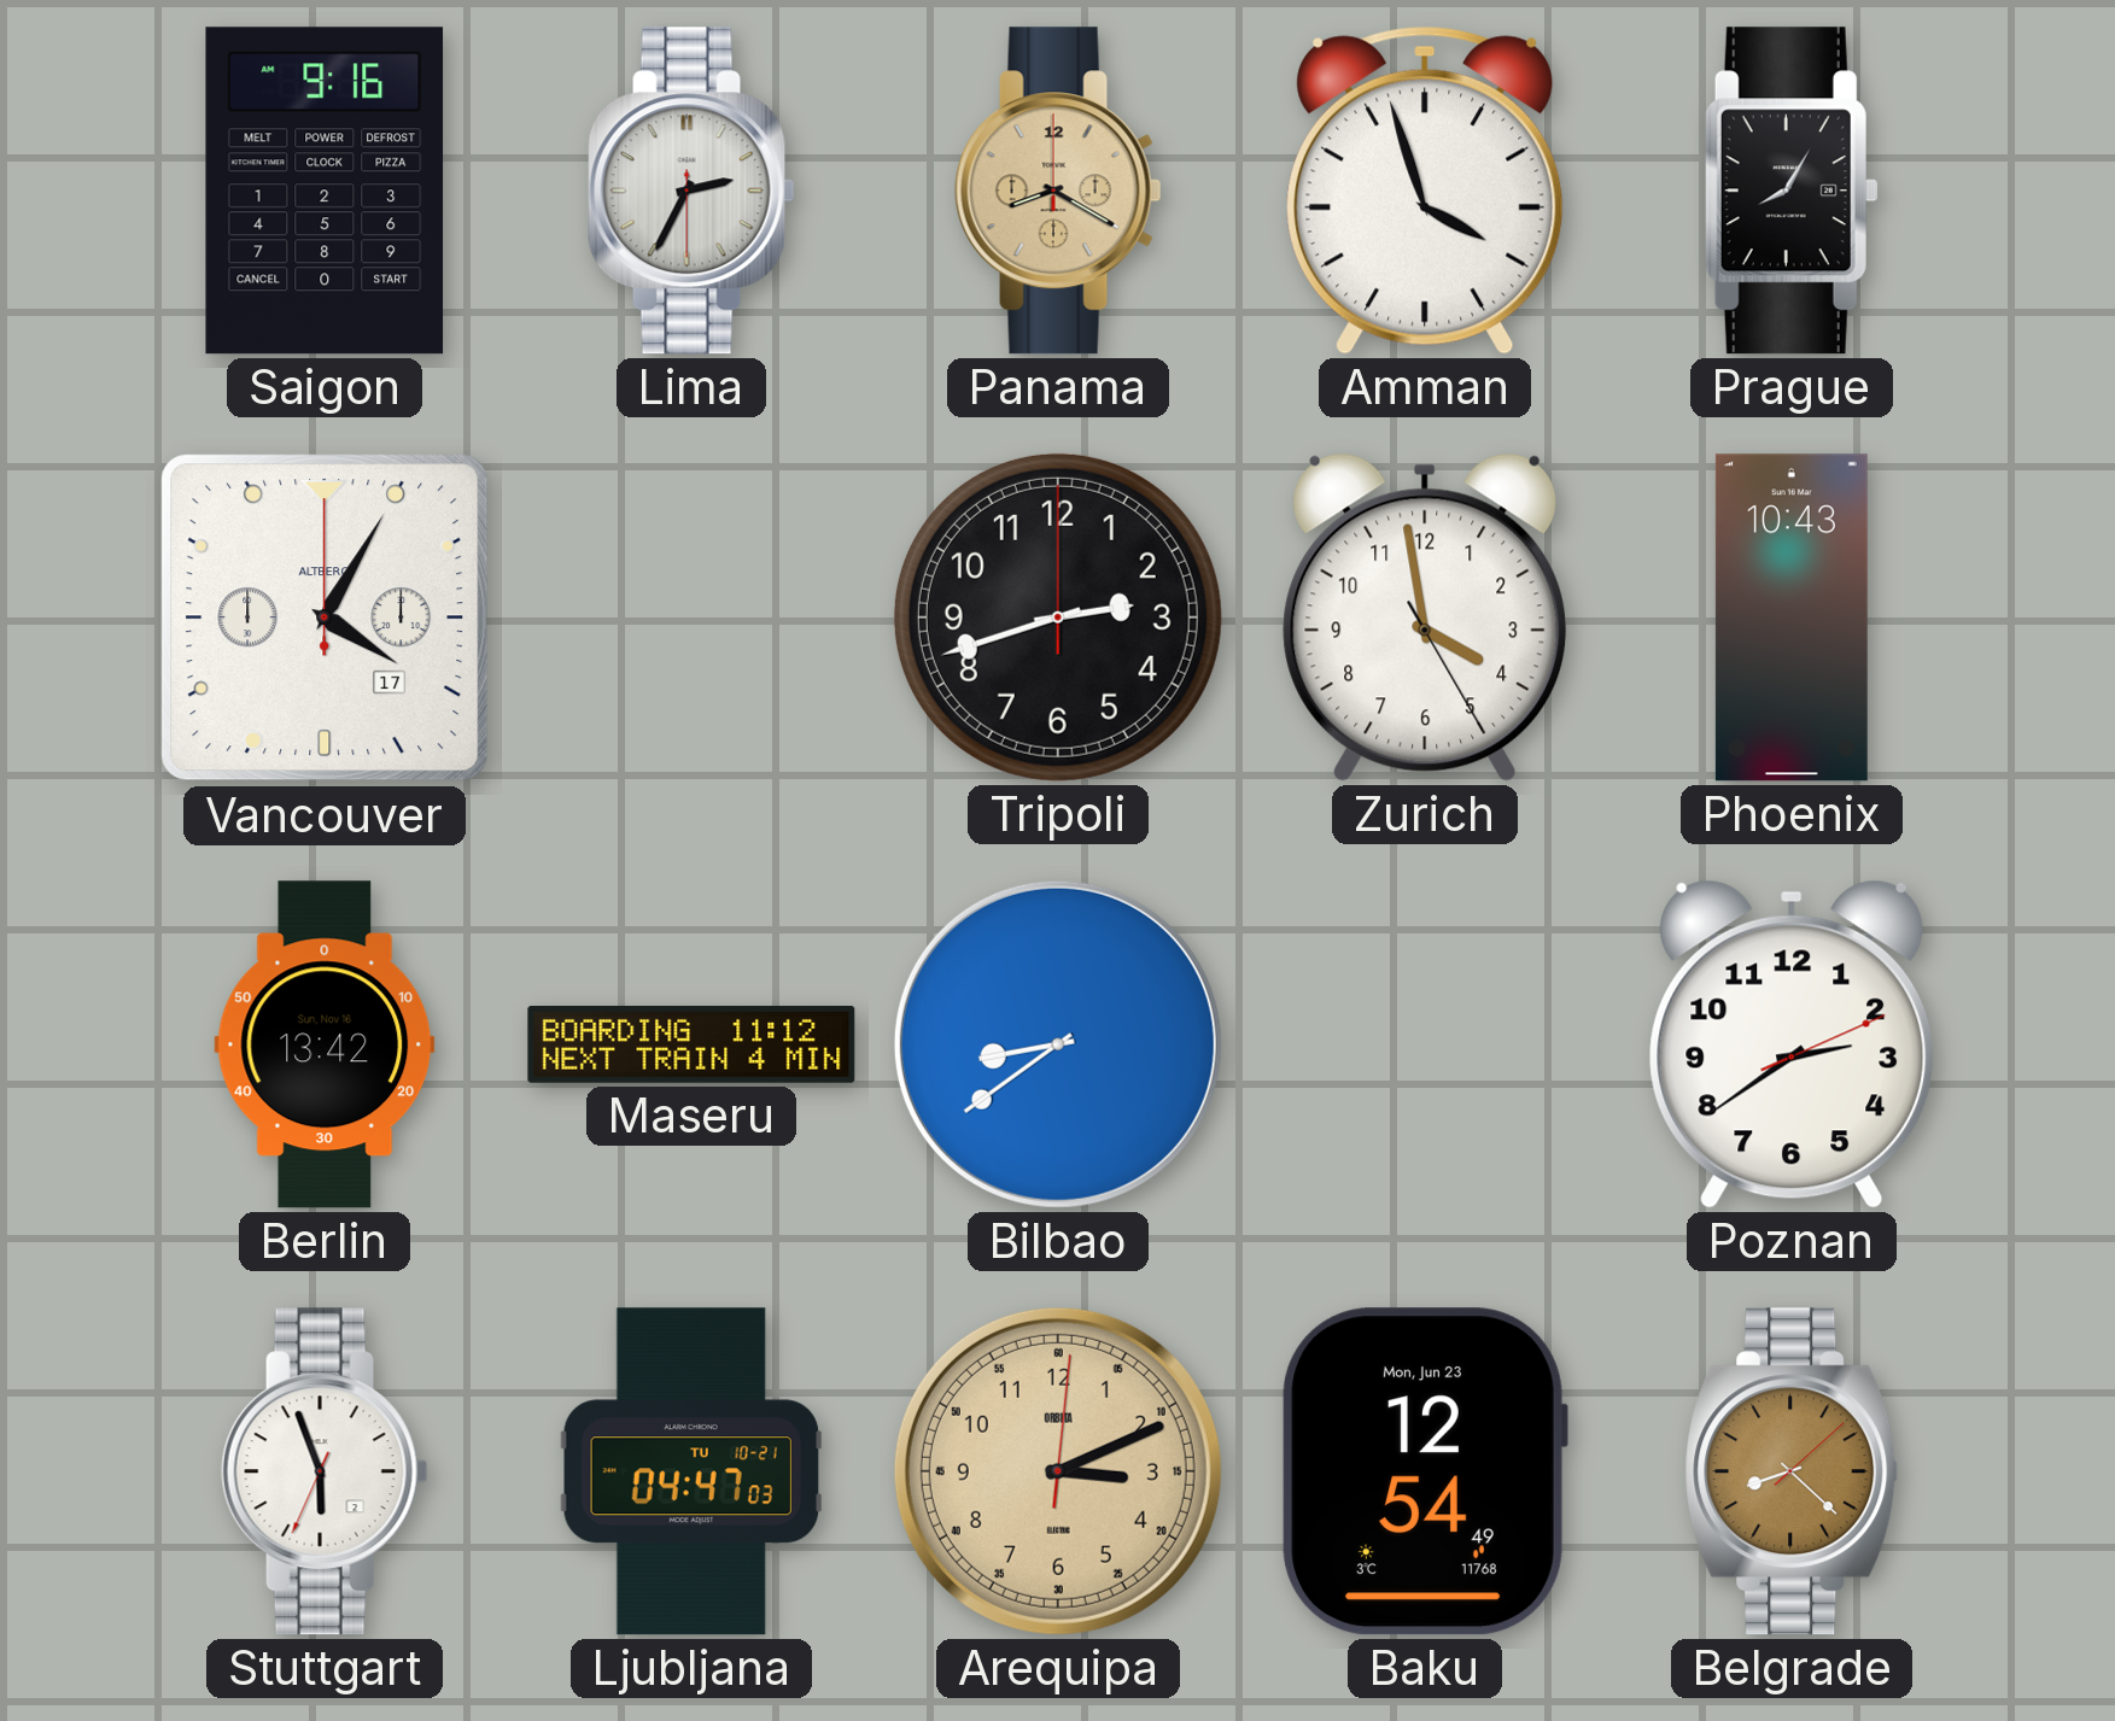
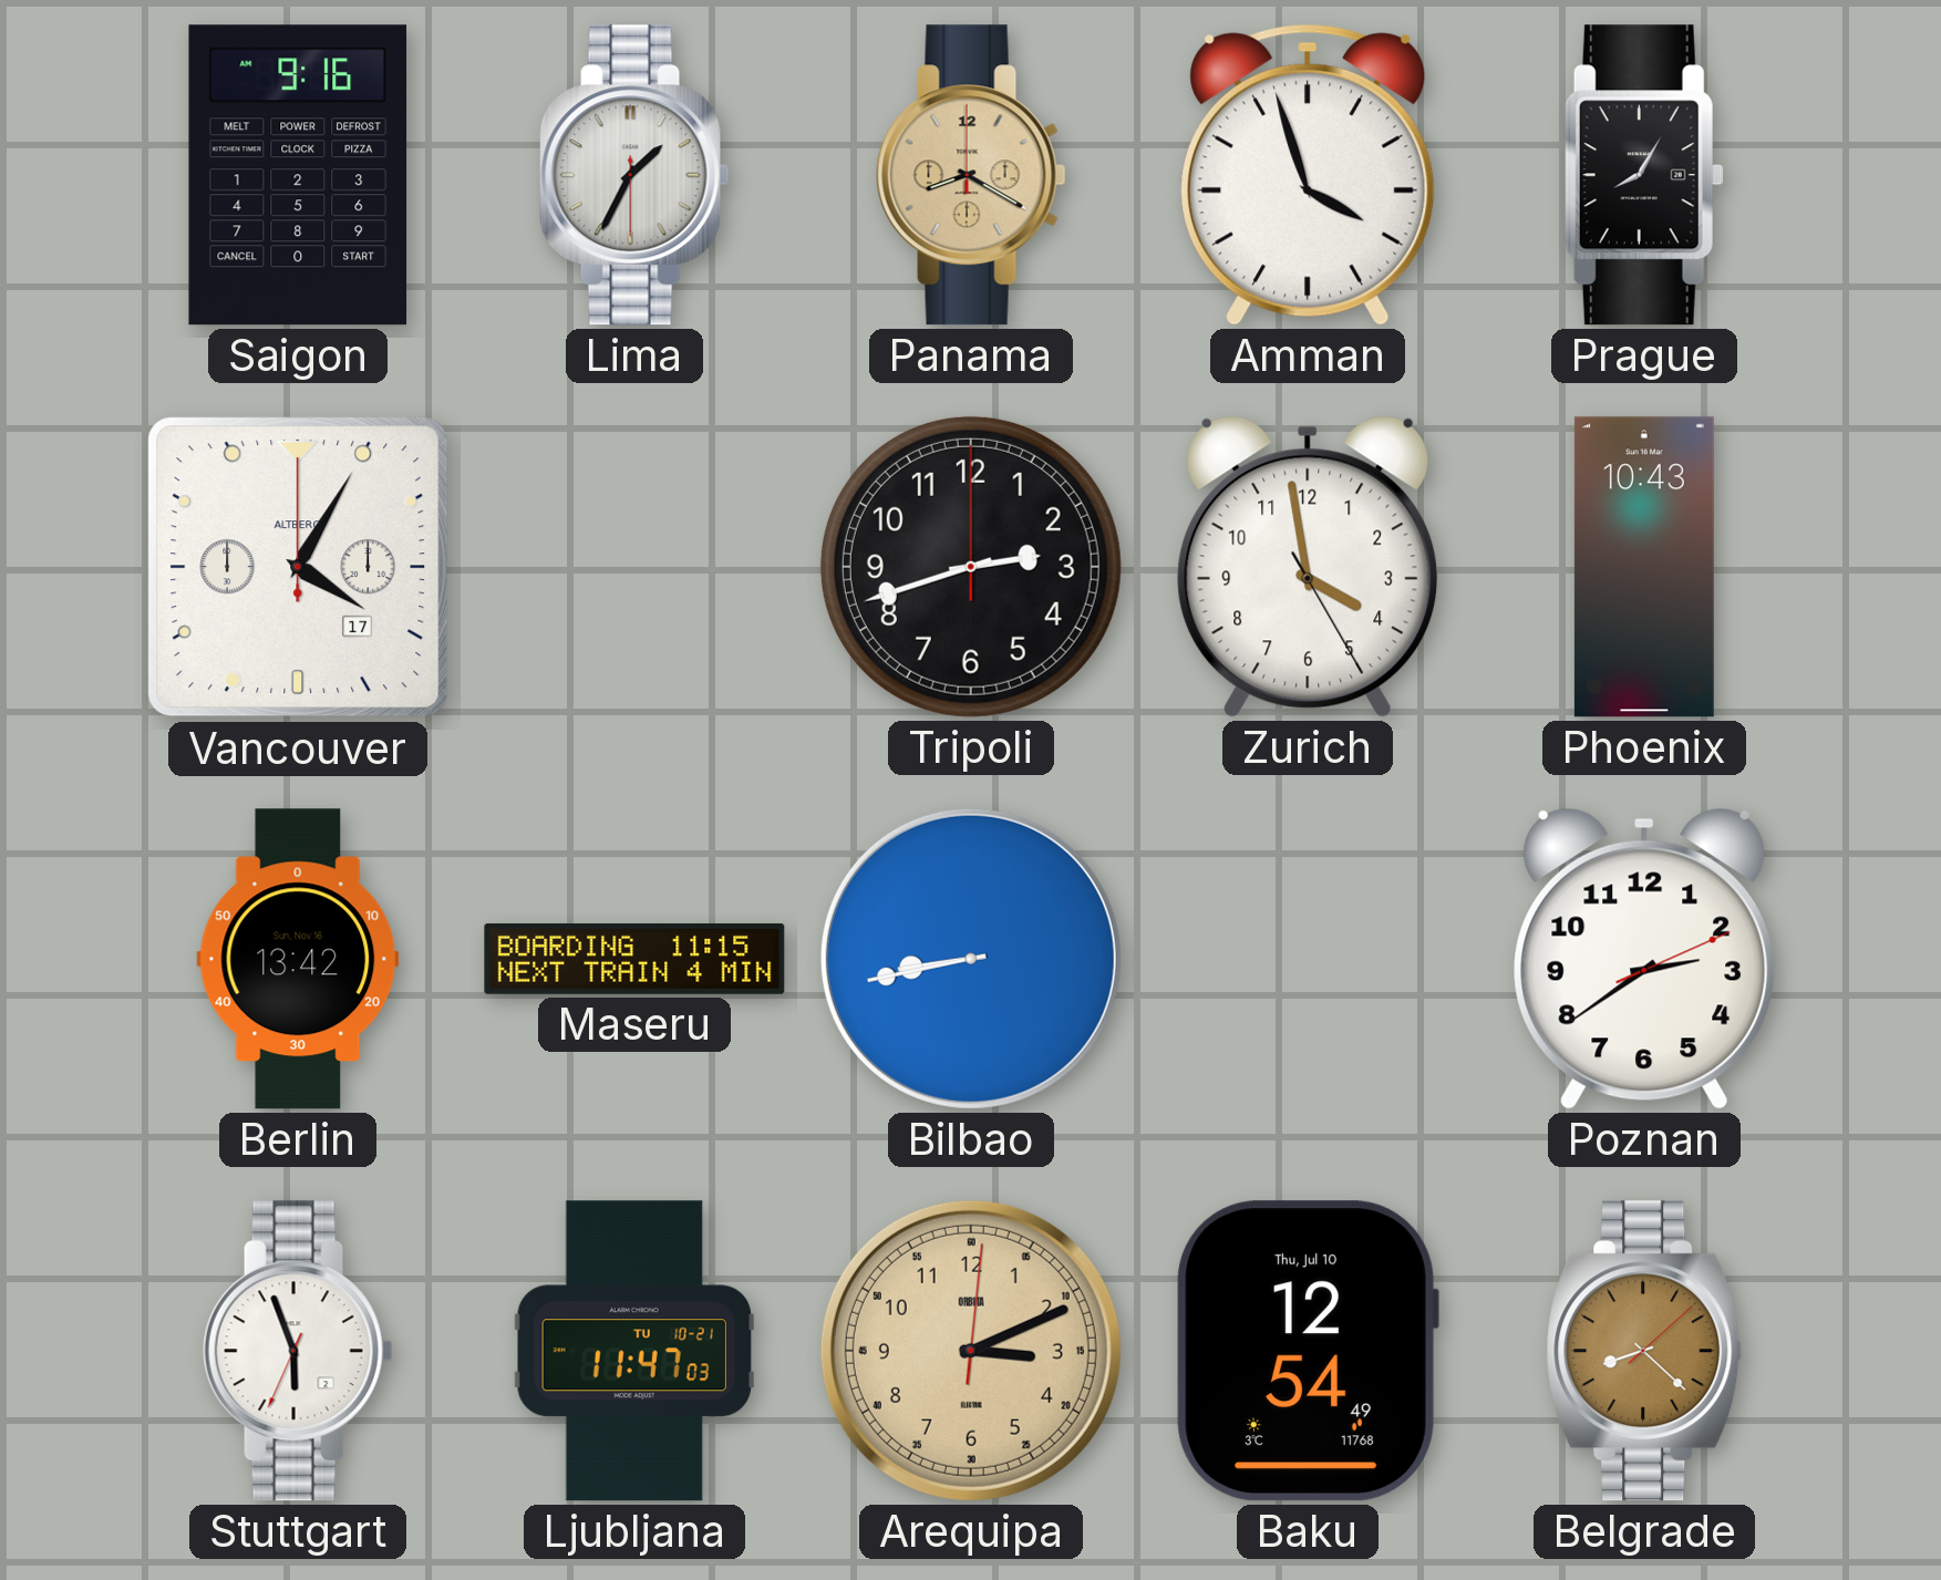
Lima: 2:34 -> 1:34
Maseru: 11:12 -> 11:15
Bilbao: 8:39 -> 8:43
Ljubljana: 04:47 -> 11:47
Baku date: Mon, Jun 23 -> Thu, Jul 10
